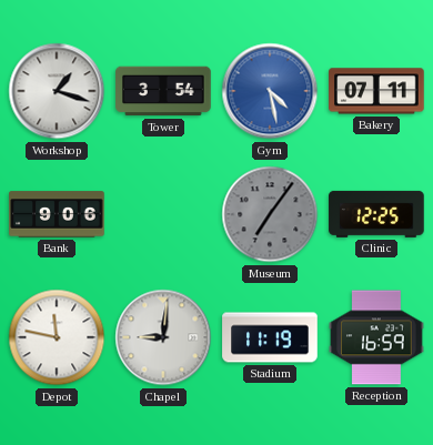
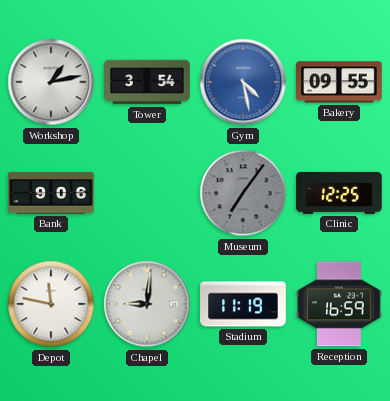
Workshop: 1:18 -> 1:13
Bakery: 07:11 -> 09:55
